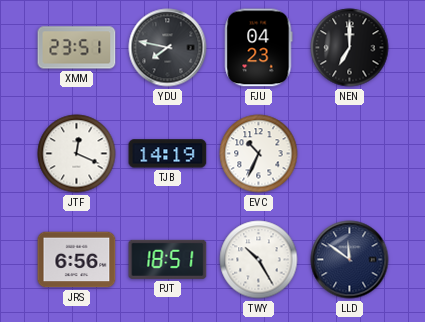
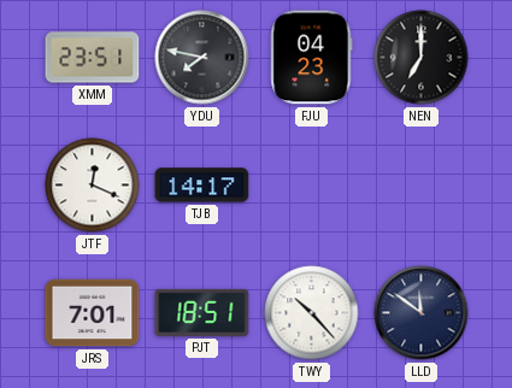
TJB: 14:19 -> 14:17
EVC: 10:34 -> none
JRS: 6:56 -> 7:01
TWY: 10:25 -> 10:23
